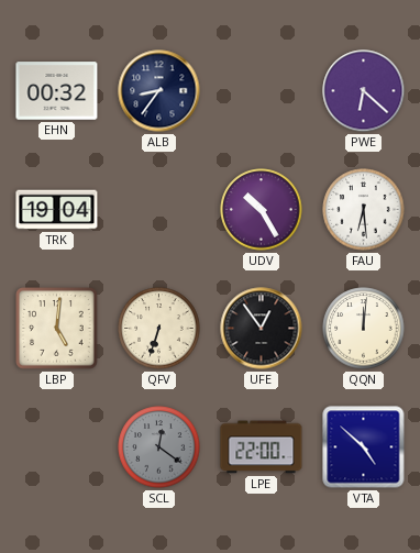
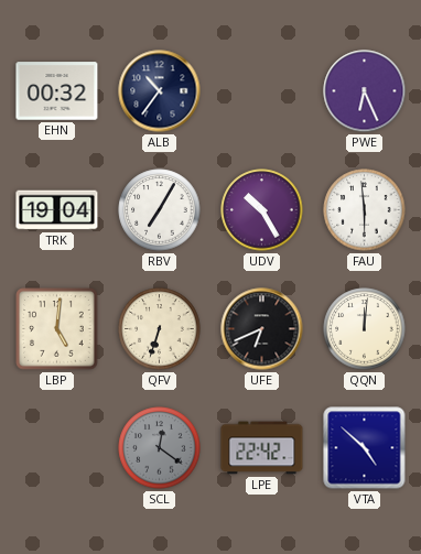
ALB: 8:36 -> 10:36
PWE: 6:22 -> 6:26
RBV: none -> 7:05
FAU: 6:29 -> 5:59
UFE: 12:54 -> 6:41
LPE: 22:00 -> 22:42
